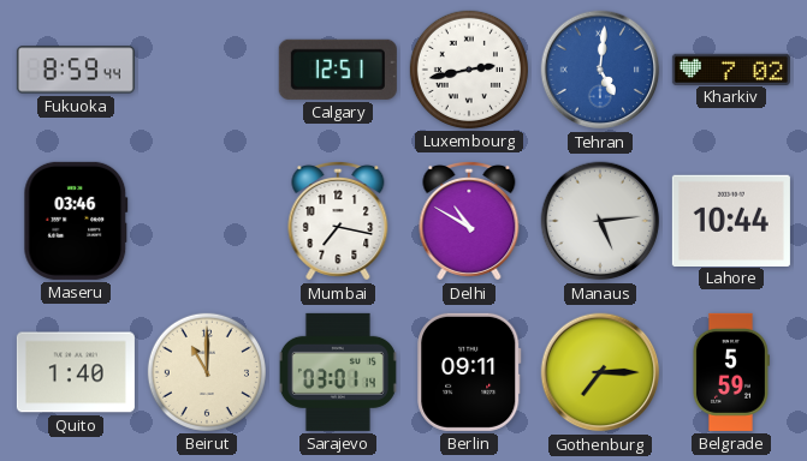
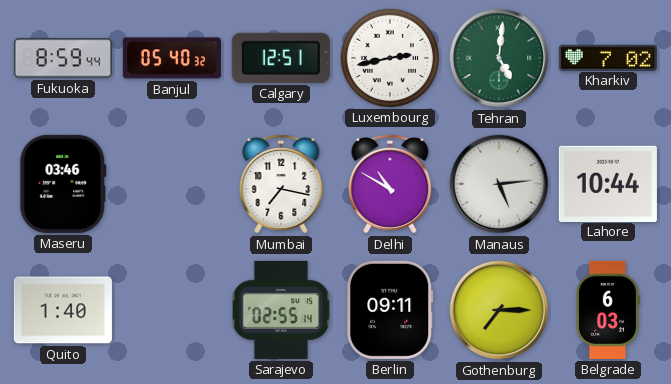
Banjul: none -> 05:40
Tehran dial: blue -> green
Beirut: 11:00 -> none
Sarajevo: 03:01 -> 02:55
Belgrade: 5:59 -> 6:03
